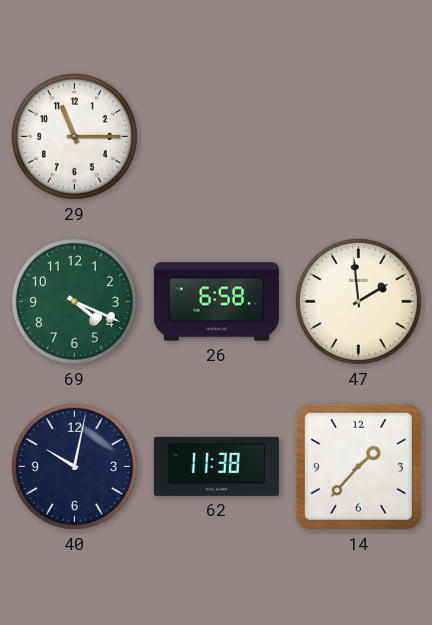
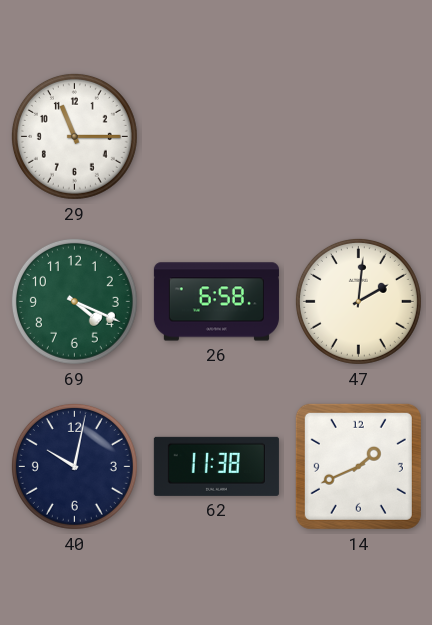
47: 1:59 -> 2:01
14: 1:37 -> 1:41
